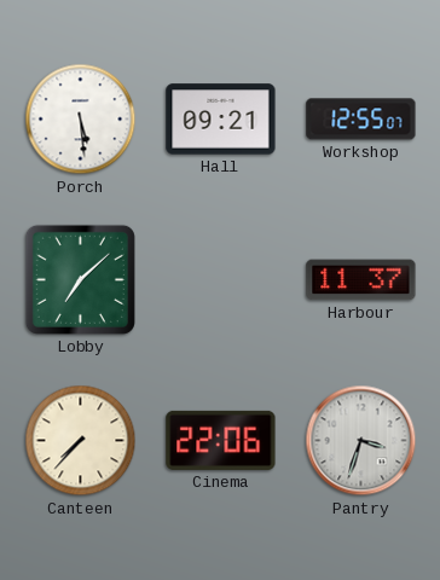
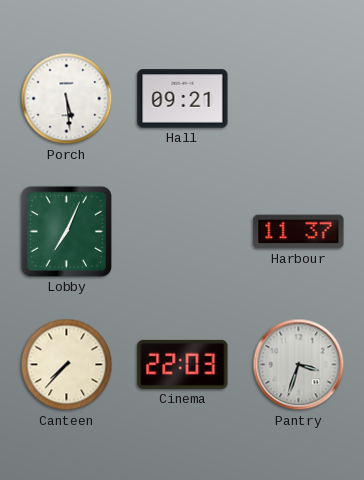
Workshop: 12:55 -> none
Lobby: 7:08 -> 7:04
Cinema: 22:06 -> 22:03
